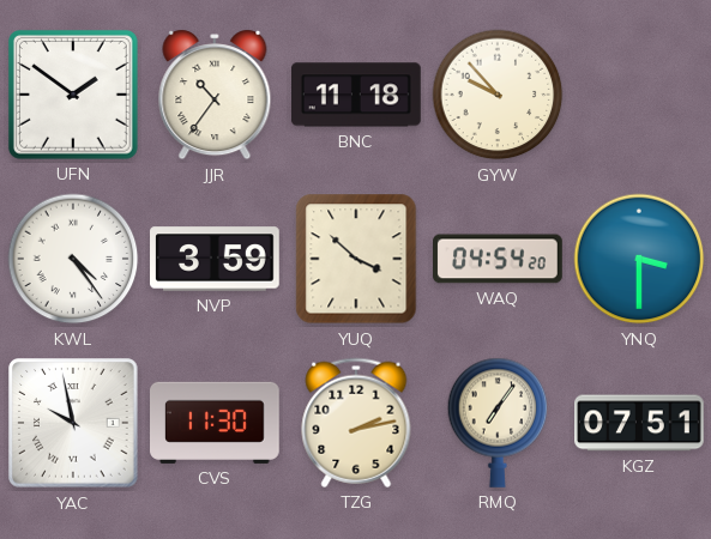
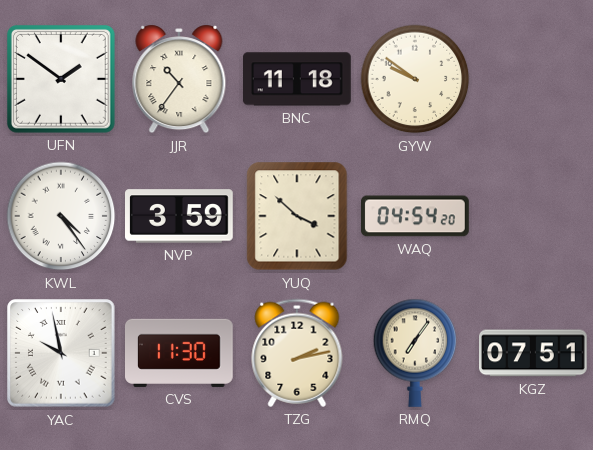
GYW: 9:53 -> 9:51
YNQ: 3:30 -> none
